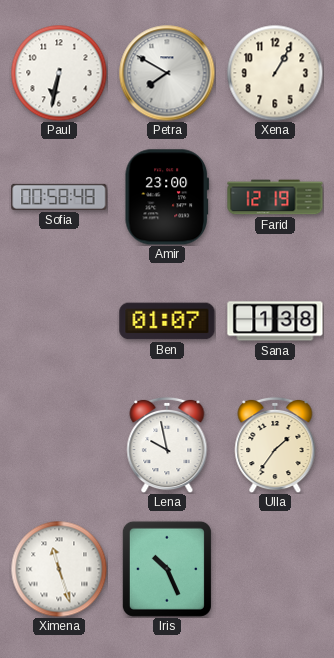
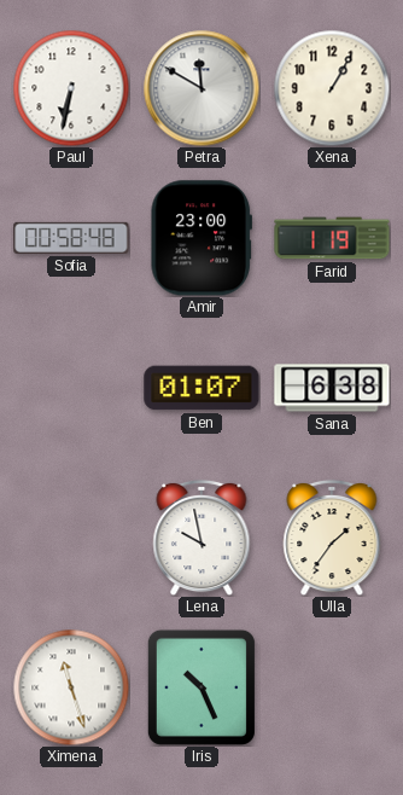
Petra: 7:50 -> 11:50
Farid: 12:19 -> 1:19
Sana: 1:38 -> 6:38
